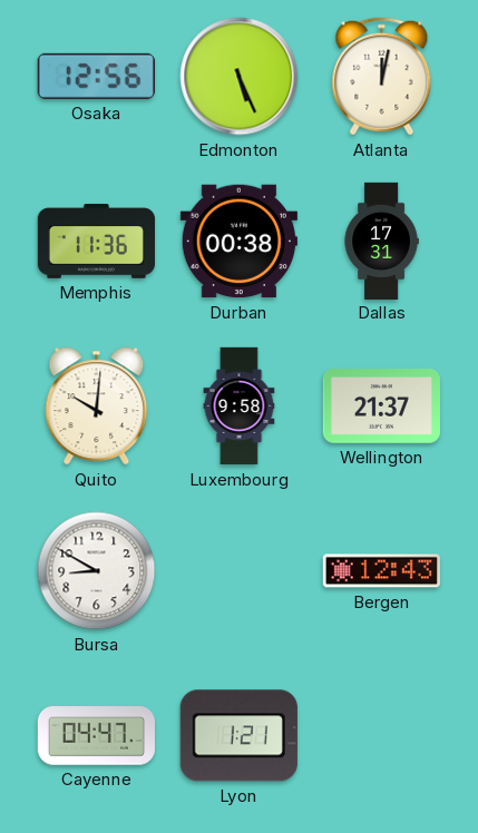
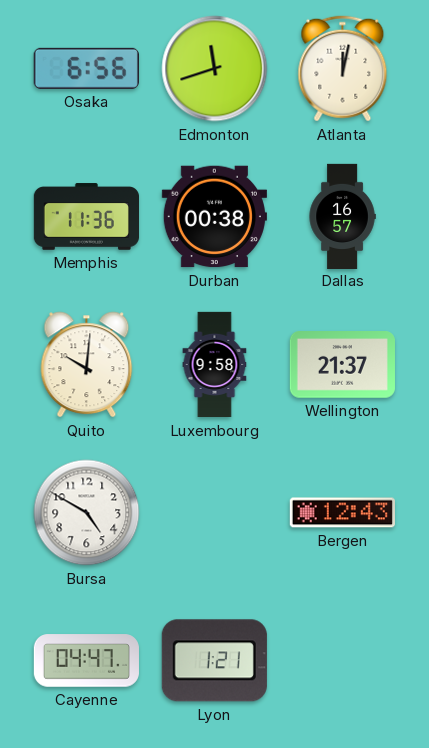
Osaka: 12:56 -> 6:56
Edmonton: 5:26 -> 11:42
Dallas: 17:31 -> 16:57
Bursa: 8:50 -> 4:50
